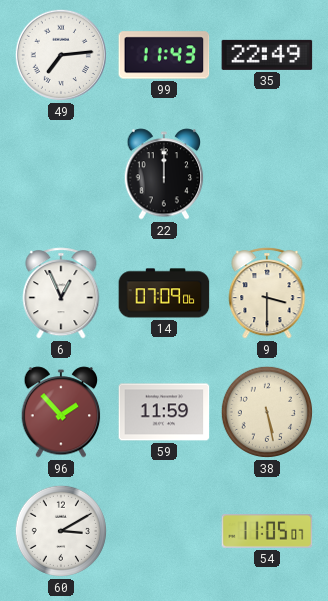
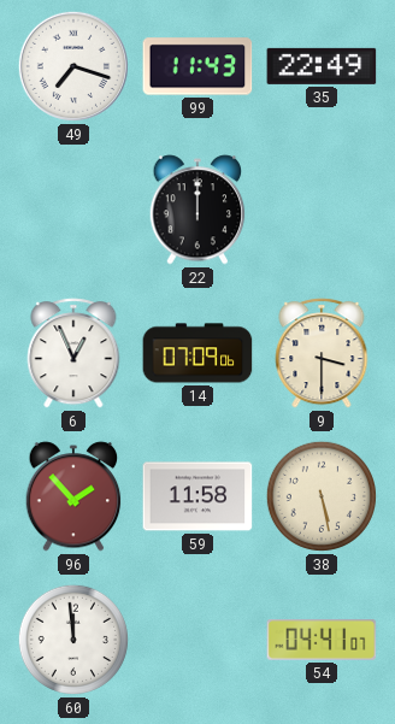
49: 7:14 -> 7:18
59: 11:59 -> 11:58
60: 3:10 -> 11:59
54: 11:05 -> 04:41
